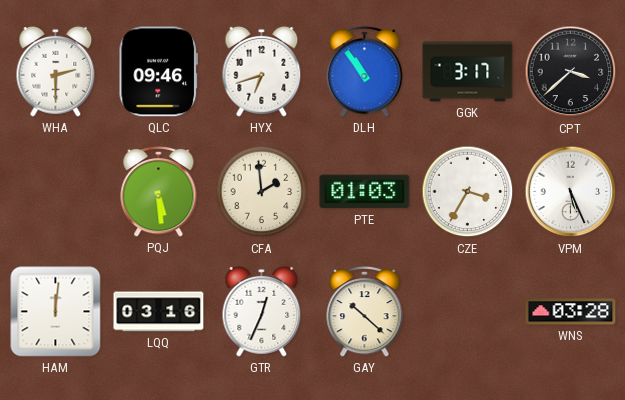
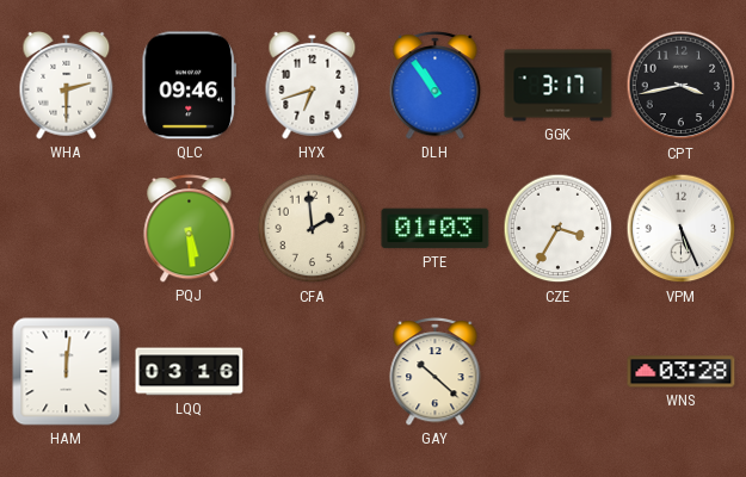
CPT: 3:38 -> 3:43
GTR: 12:34 -> none
